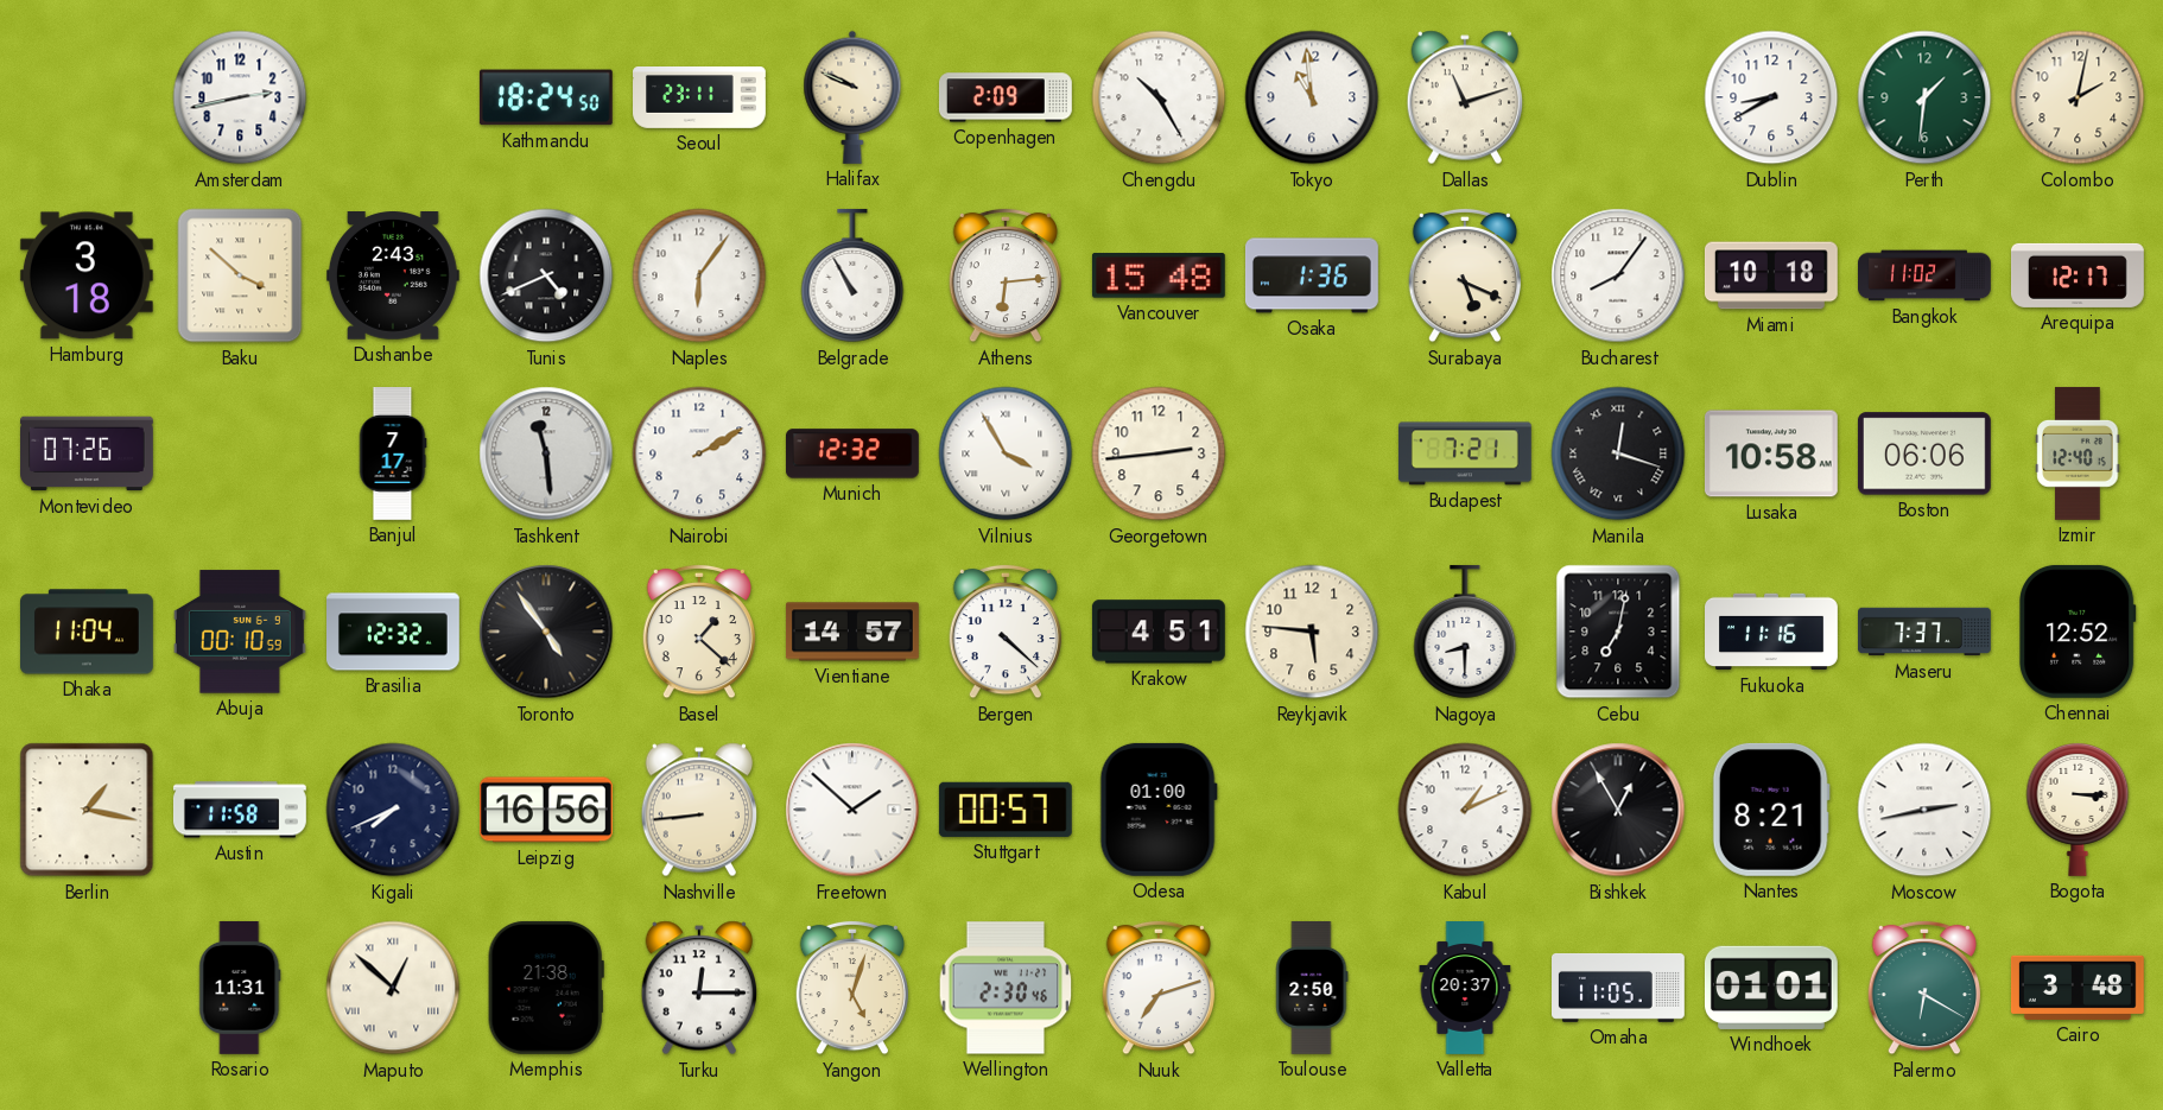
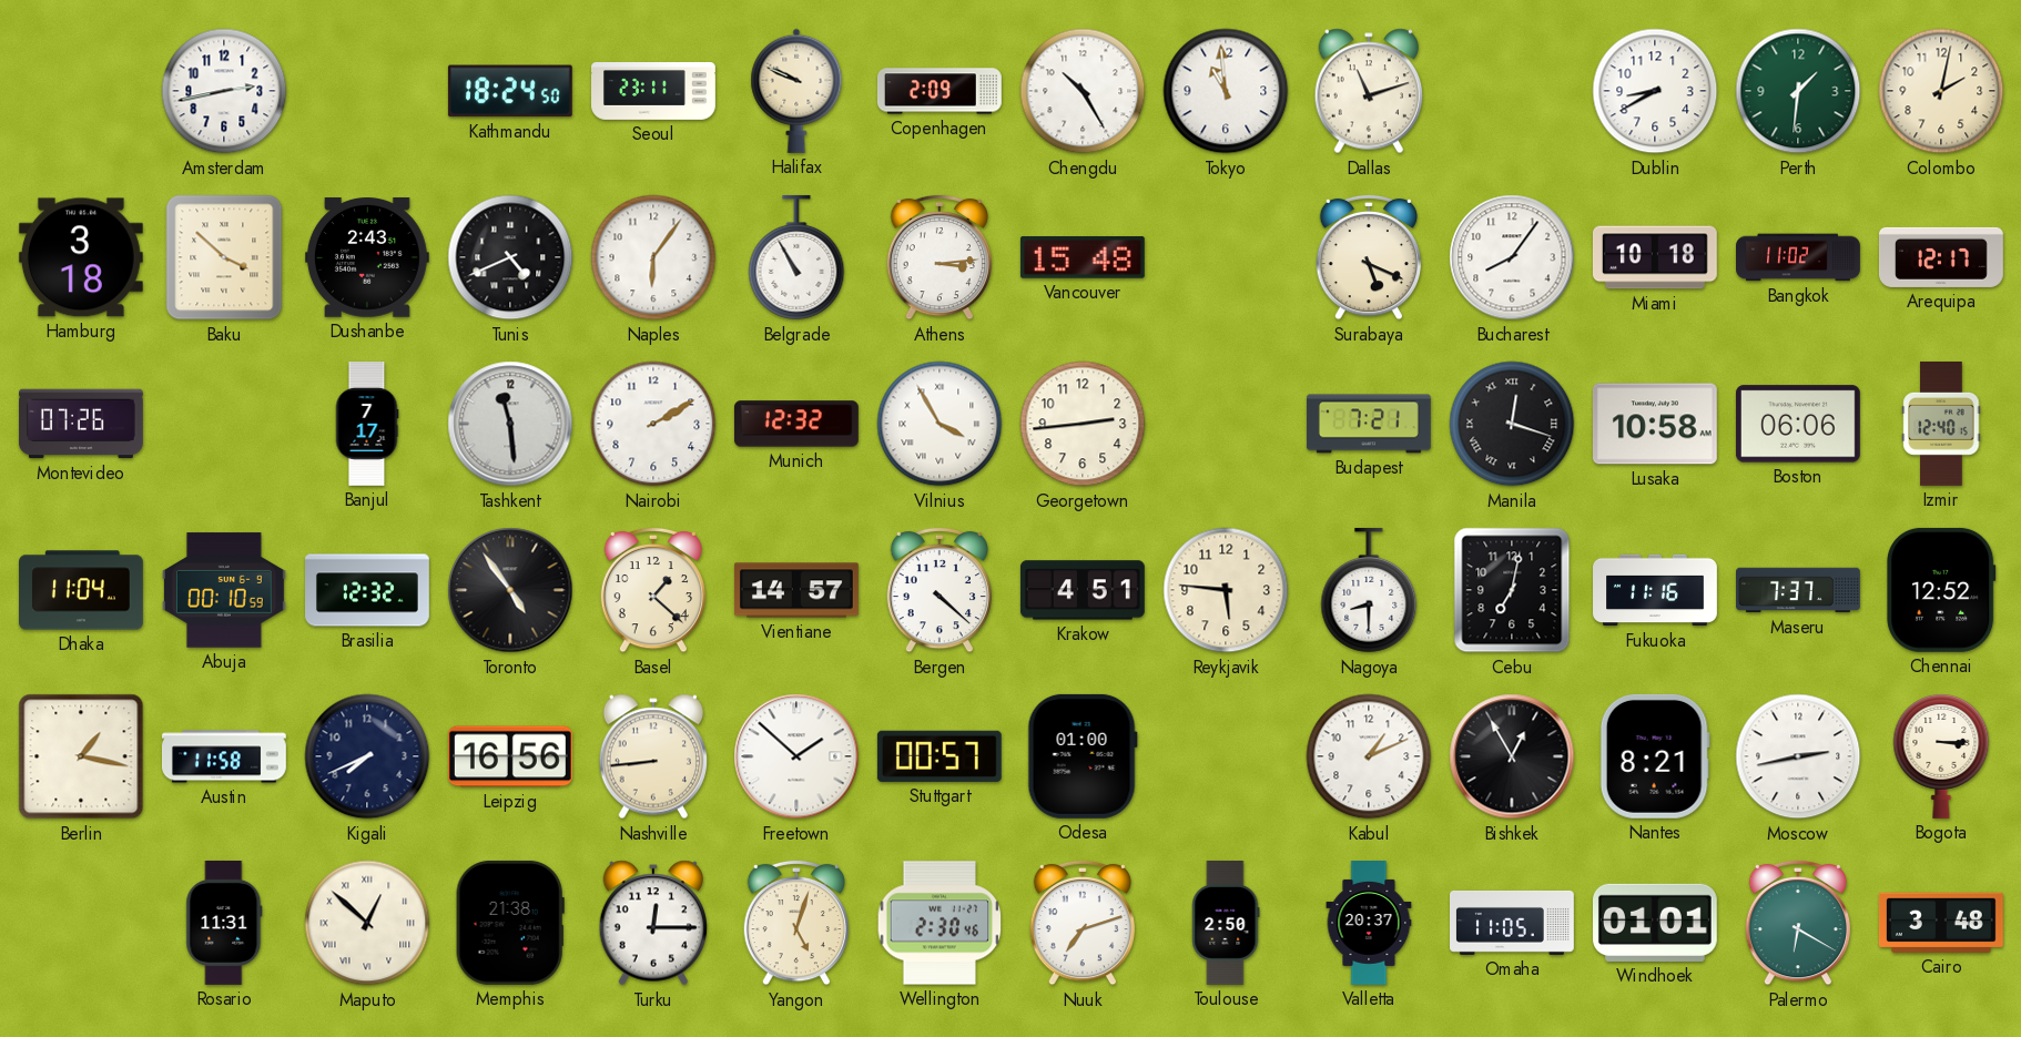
Athens: 6:14 -> 3:14
Osaka: 1:36 -> none
